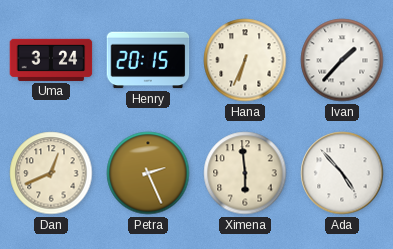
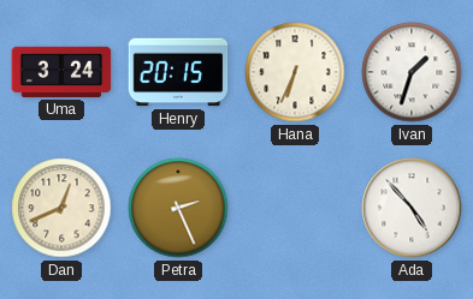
Ivan: 1:37 -> 1:33
Ximena: 5:59 -> none
